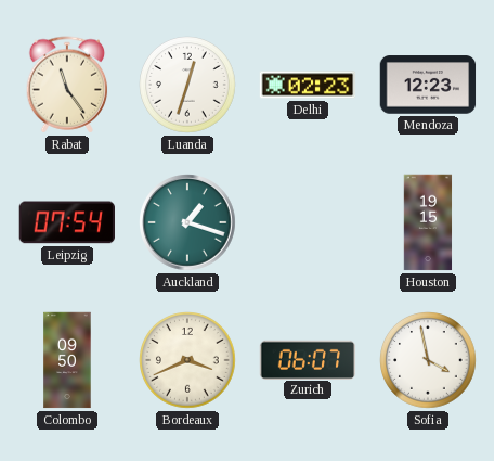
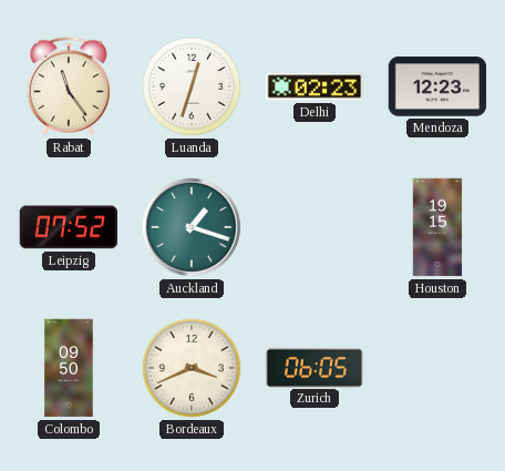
Leipzig: 07:54 -> 07:52
Zurich: 06:07 -> 06:05
Sofia: 3:58 -> none
